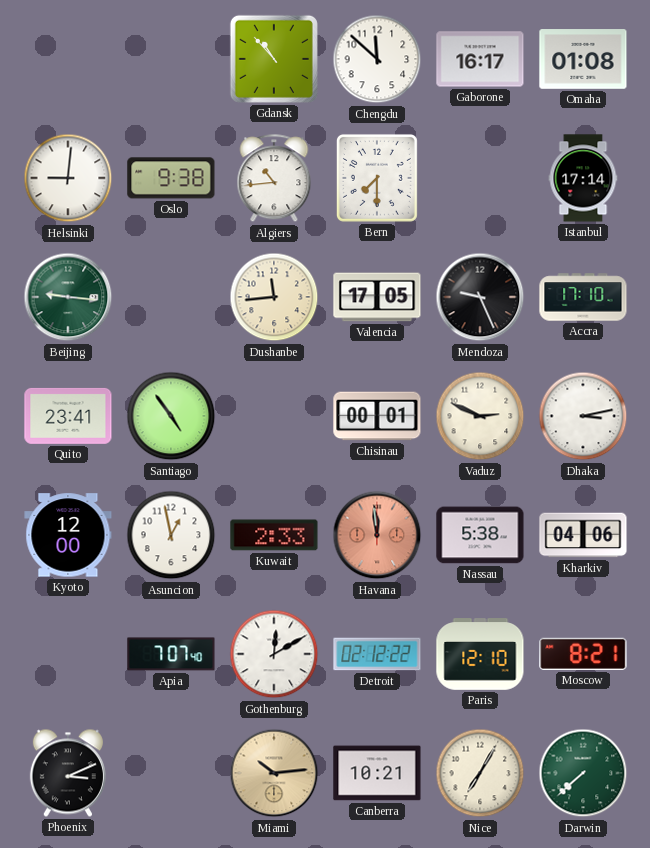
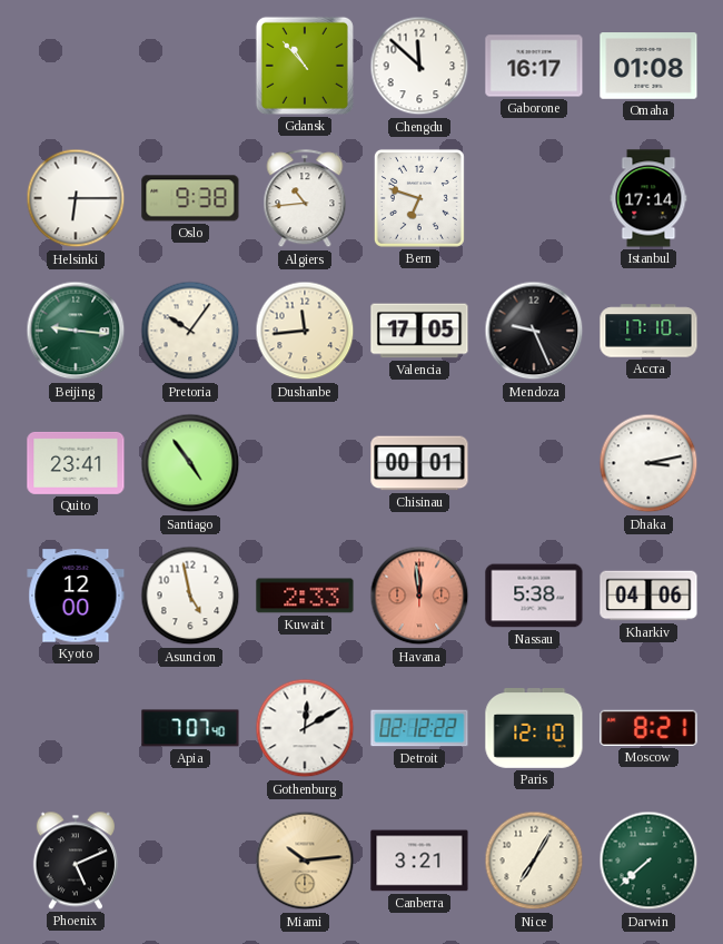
Helsinki: 9:01 -> 6:15
Bern: 7:30 -> 6:48
Pretoria: none -> 10:06
Vaduz: 2:49 -> none
Asuncion: 12:58 -> 4:58
Phoenix: 3:11 -> 5:11
Canberra: 10:21 -> 3:21
